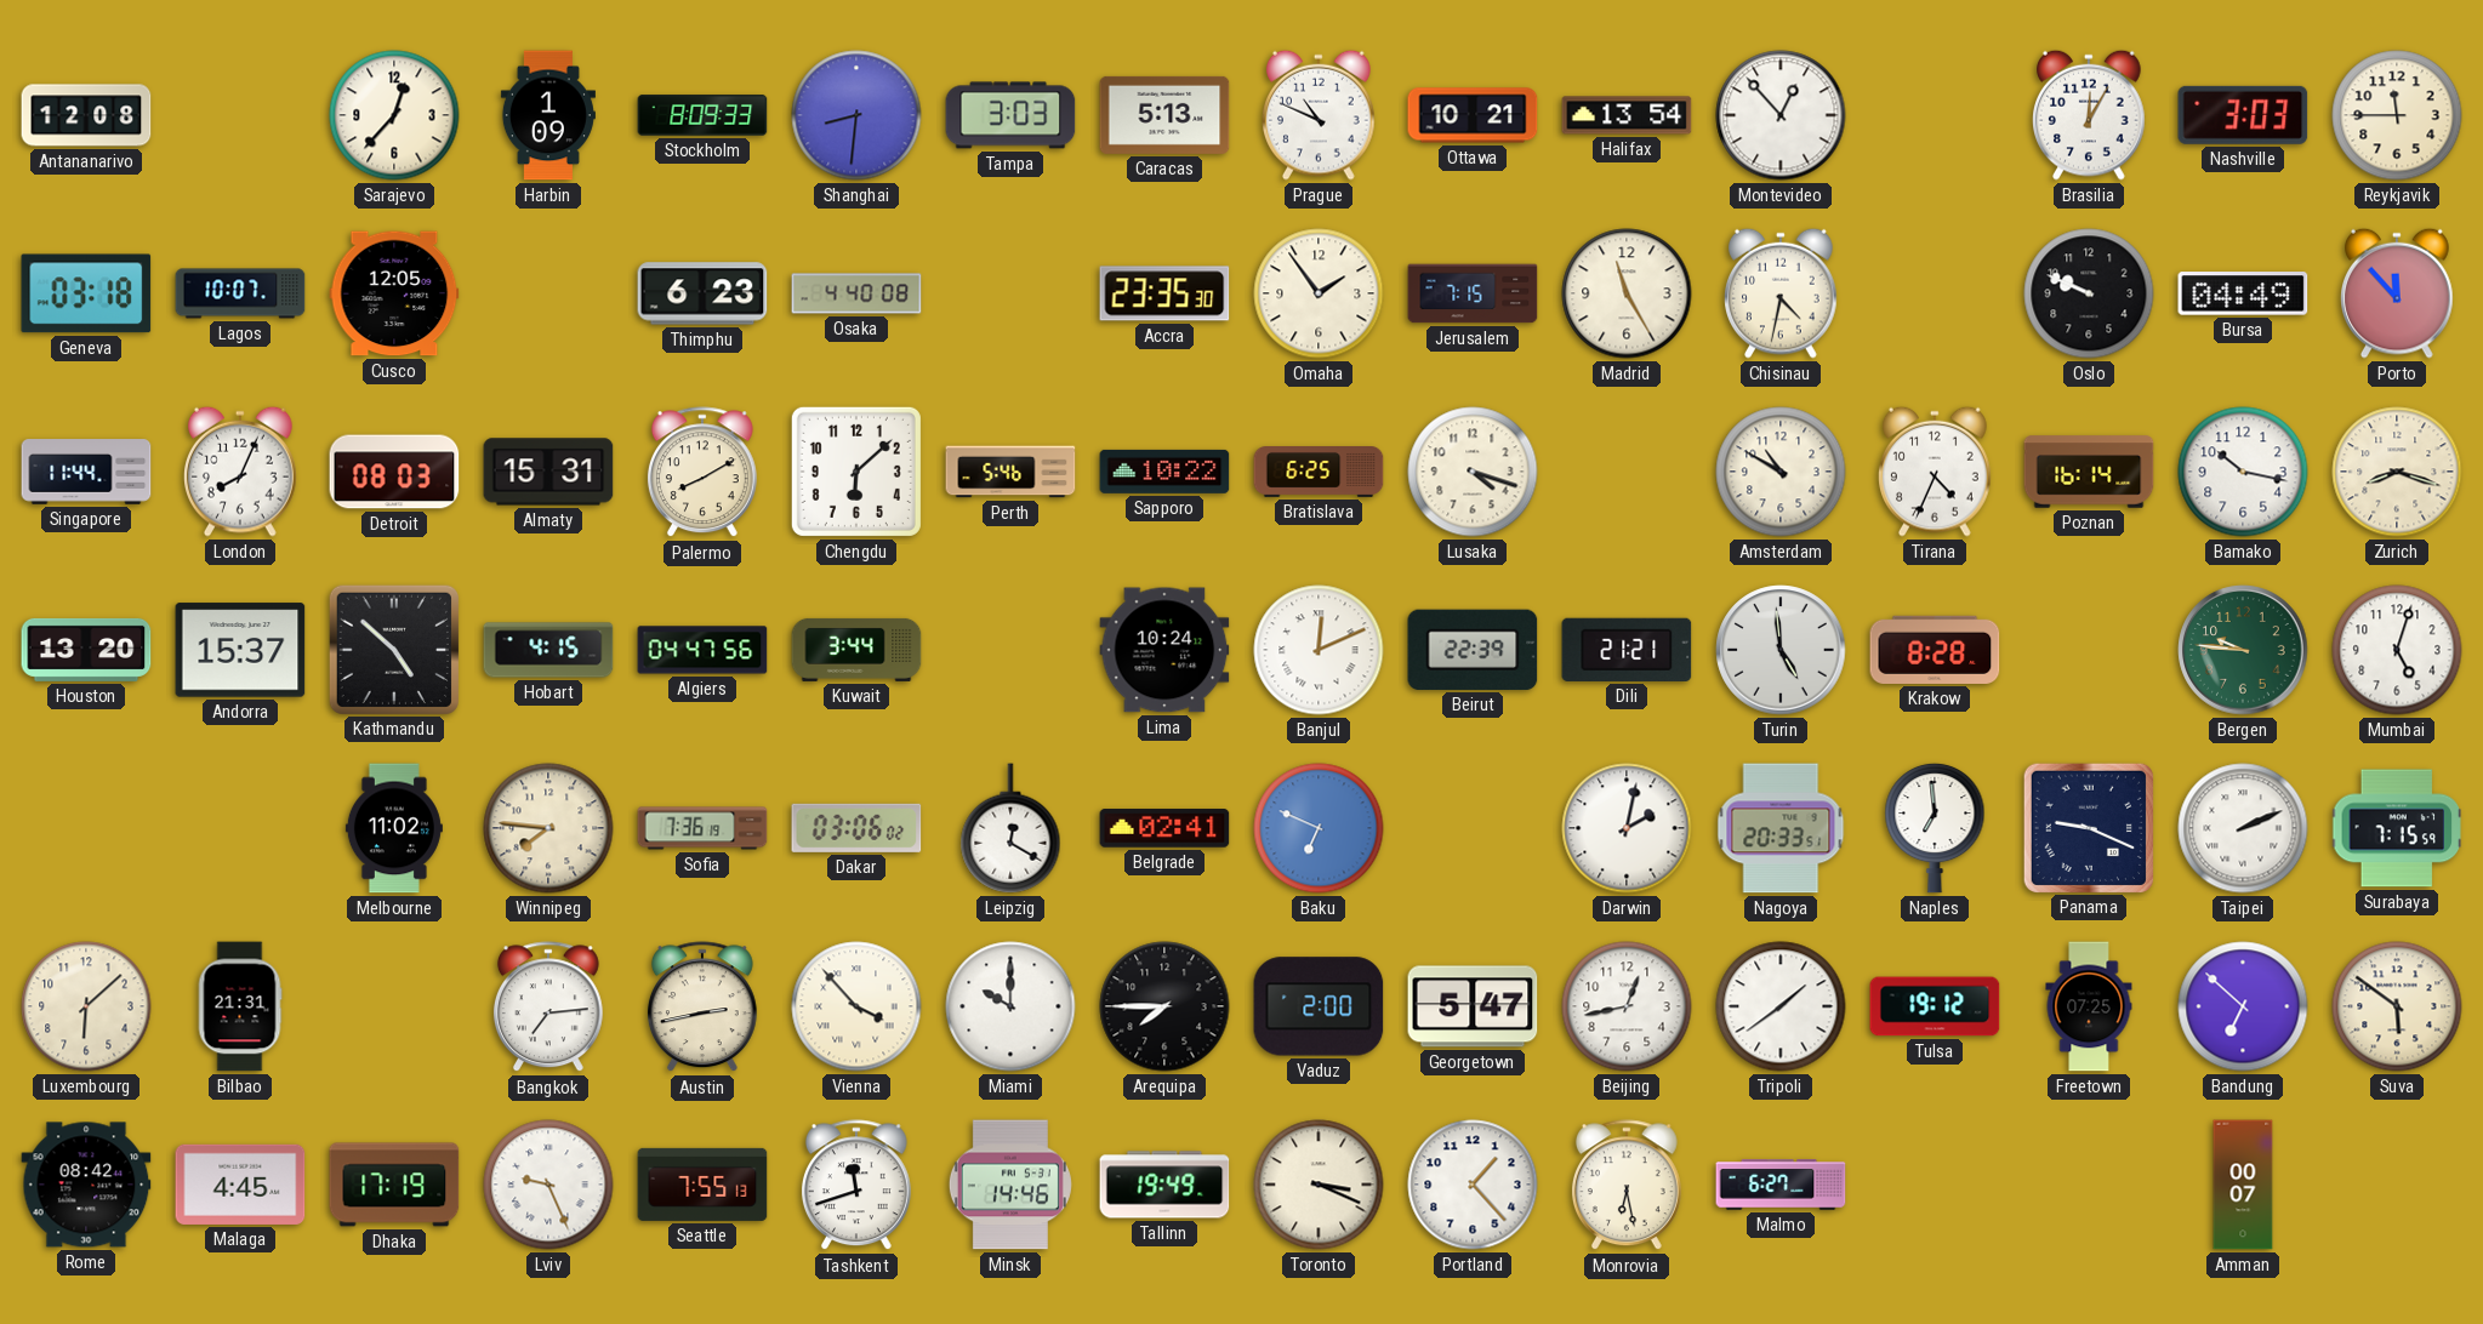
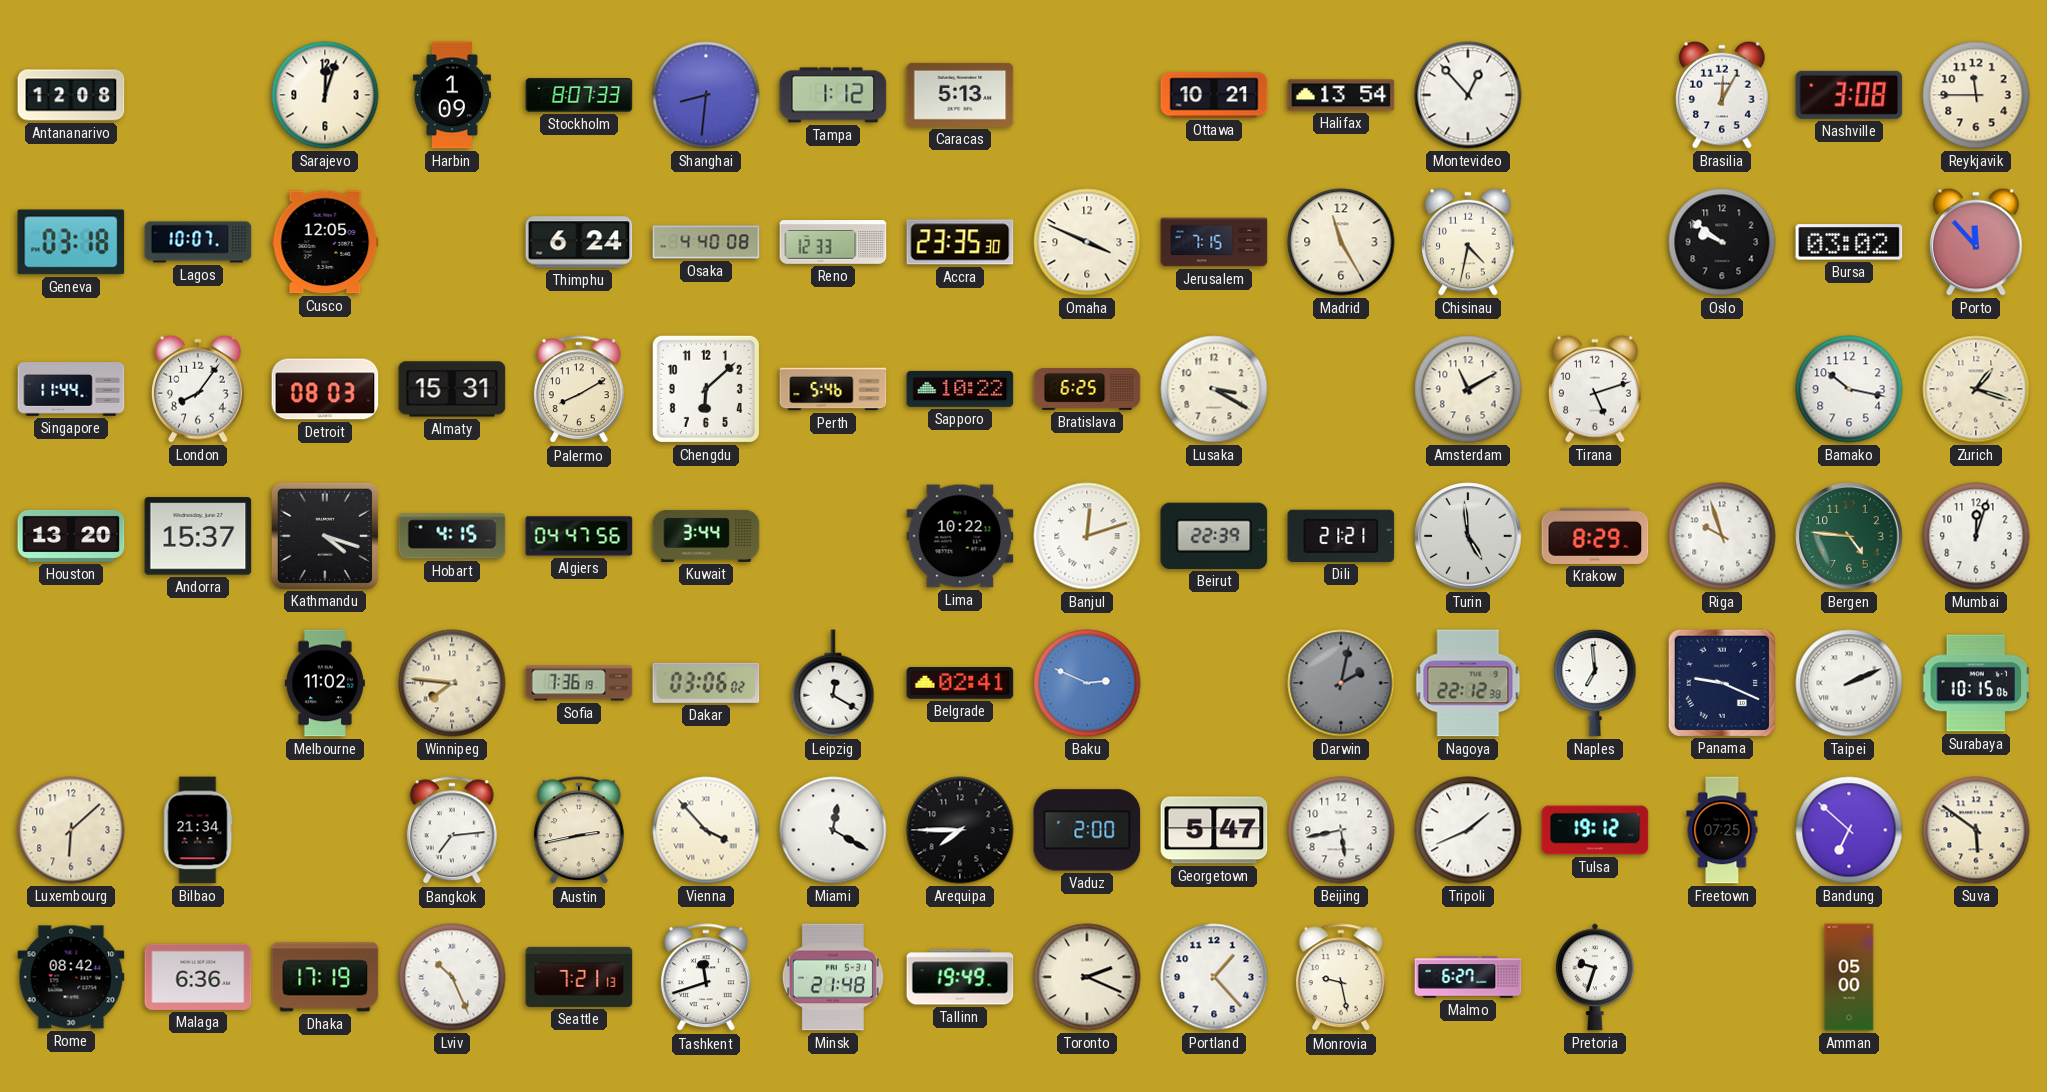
Sarajevo: 12:37 -> 12:03
Stockholm: 8:09 -> 8:07
Tampa: 3:03 -> 1:12
Prague: 10:49 -> none
Nashville: 3:03 -> 3:08
Thimphu: 6:23 -> 6:24
Reno: none -> 12:33
Omaha: 1:54 -> 3:49
Oslo: 9:49 -> 9:51
Bursa: 04:49 -> 03:02
London: 8:04 -> 8:06
Lusaka: 4:18 -> 3:20
Amsterdam: 10:50 -> 11:10
Tirana: 4:34 -> 5:12
Poznan: 16:14 -> none
Zurich: 8:18 -> 1:18
Kathmandu: 4:52 -> 4:18
Lima: 10:24 -> 10:22
Banjul: 12:11 -> 12:12
Krakow: 8:28 -> 8:29
Riga: none -> 9:57
Bergen: 9:46 -> 4:46
Mumbai: 5:03 -> 12:03
Baku: 6:49 -> 2:49
Darwin dial: white -> grey
Nagoya: 20:33 -> 22:12
Surabaya: 7:15 -> 10:15
Bilbao: 21:31 -> 21:34
Miami: 10:00 -> 12:20
Beijing: 12:43 -> 5:43
Tripoli: 1:39 -> 1:41
Malaga: 4:45 -> 6:36
Lviv: 9:26 -> 10:26
Seattle: 7:55 -> 7:21
Minsk: 14:46 -> 21:48
Toronto: 3:19 -> 2:19
Monrovia: 6:28 -> 9:28
Pretoria: none -> 9:33
Amman: 00:07 -> 05:00
